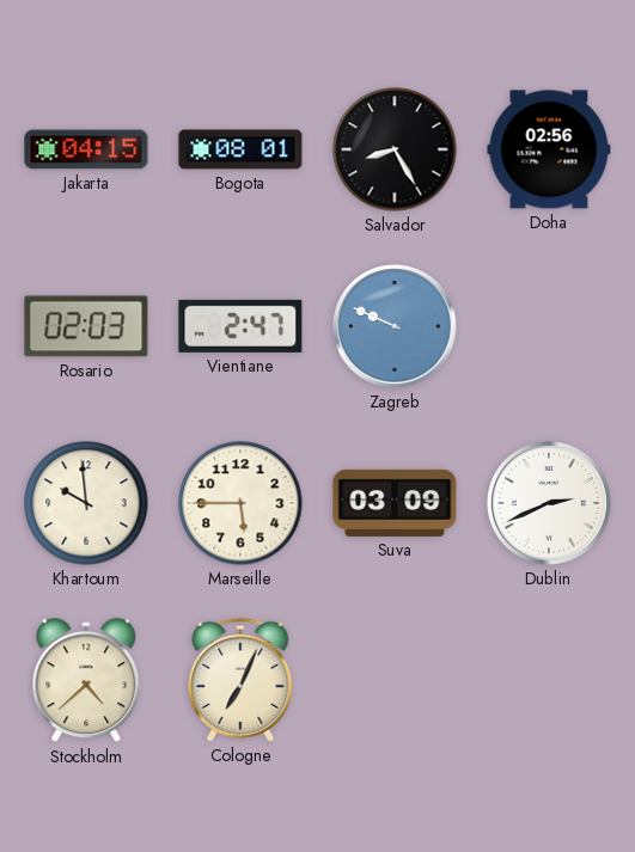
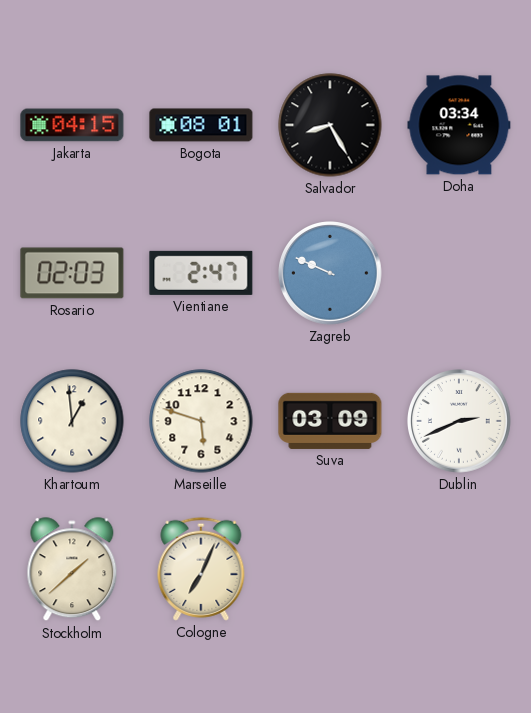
Doha: 02:56 -> 03:34
Khartoum: 9:59 -> 12:59
Marseille: 5:45 -> 5:48
Stockholm: 4:38 -> 1:38
